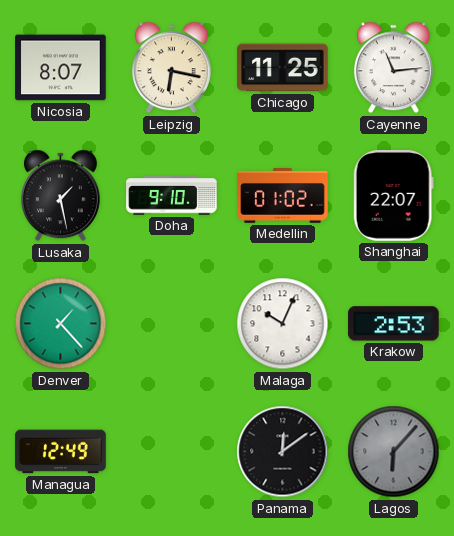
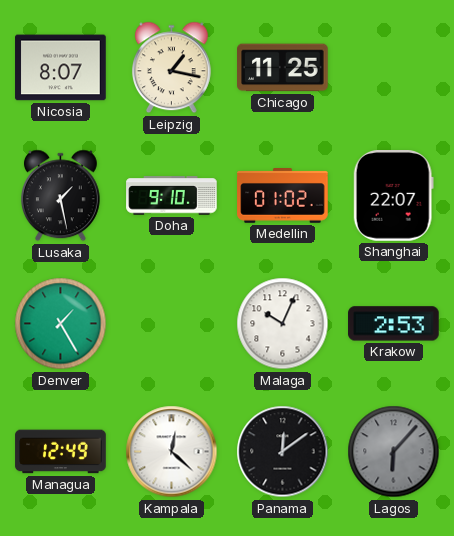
Leipzig: 6:17 -> 1:17
Cayenne: 11:14 -> none
Denver: 1:23 -> 1:25
Kampala: none -> 12:22
